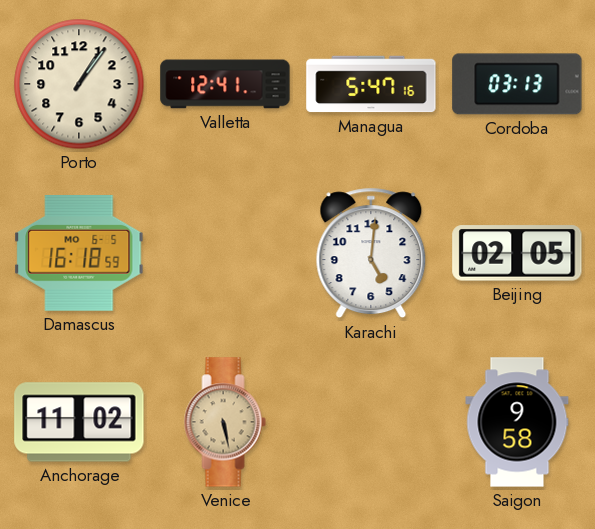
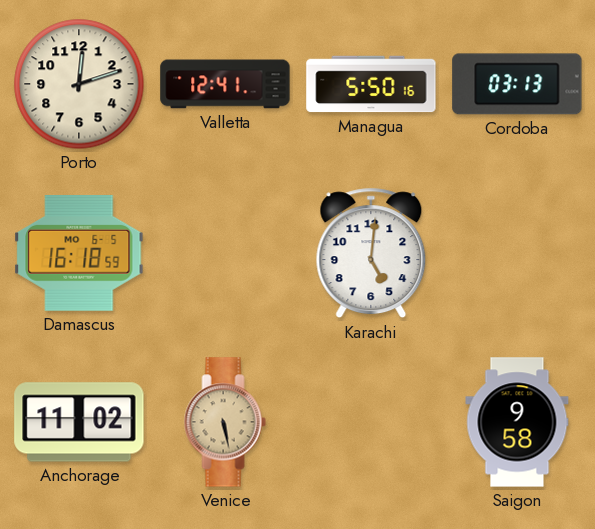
Porto: 1:06 -> 12:12
Managua: 5:47 -> 5:50
Beijing: 02:05 -> none
